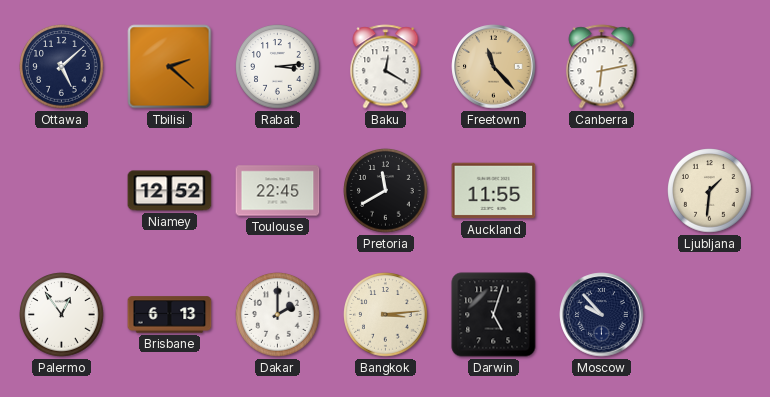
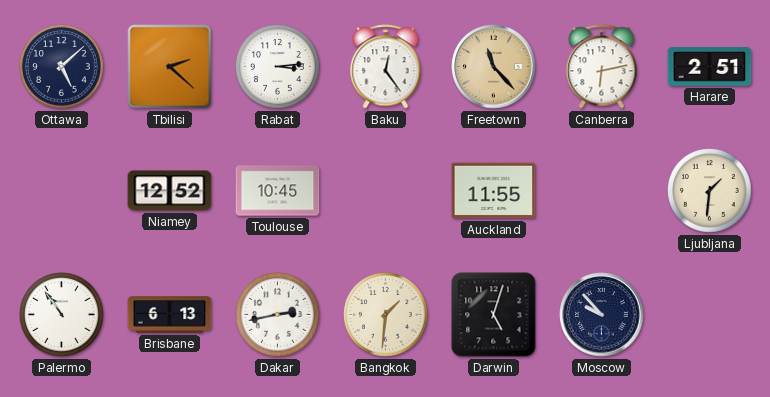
Baku: 12:20 -> 12:24
Harare: none -> 2:51
Toulouse: 22:45 -> 10:45
Pretoria: 11:40 -> none
Palermo: 12:54 -> 10:54
Dakar: 2:00 -> 2:43
Bangkok: 3:14 -> 1:31
